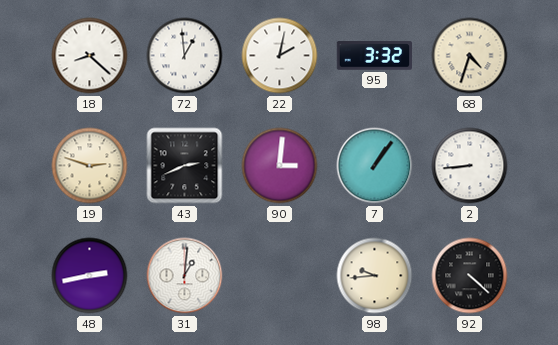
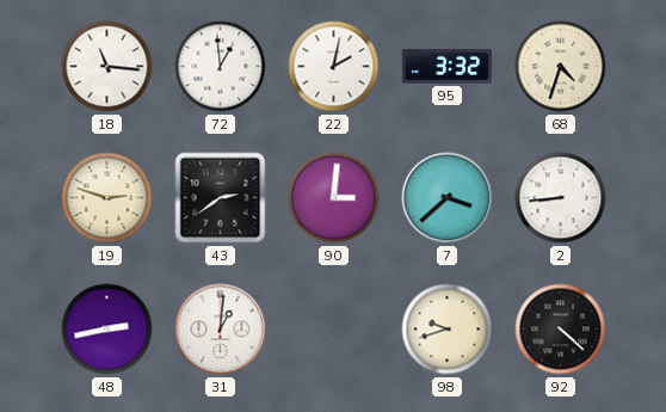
18: 8:22 -> 11:16
43: 2:41 -> 2:39
7: 1:06 -> 3:38
98: 9:44 -> 9:42
